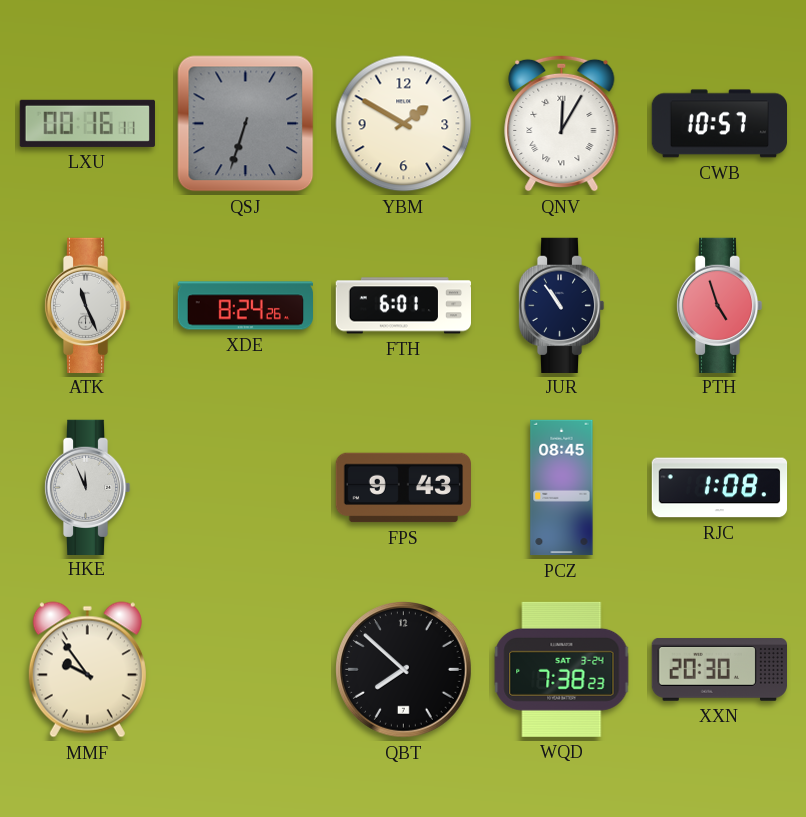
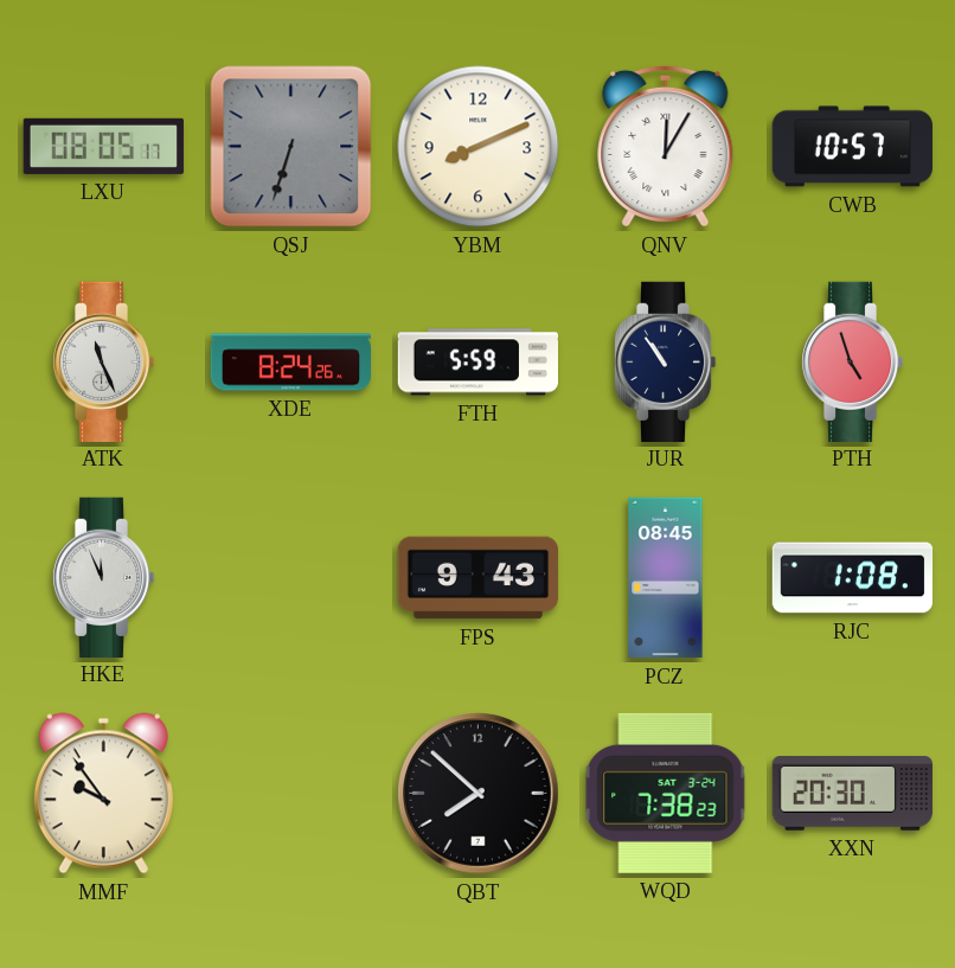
LXU: 00:16 -> 08:05
YBM: 1:50 -> 8:11
FTH: 6:01 -> 5:59
